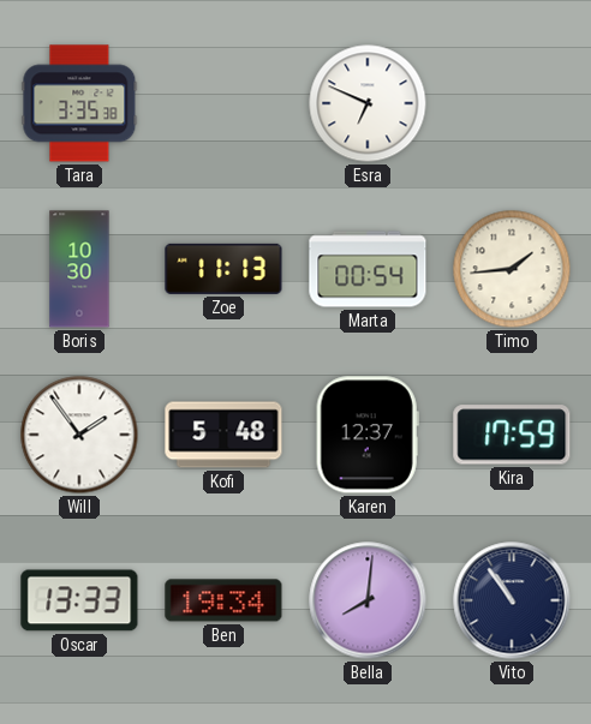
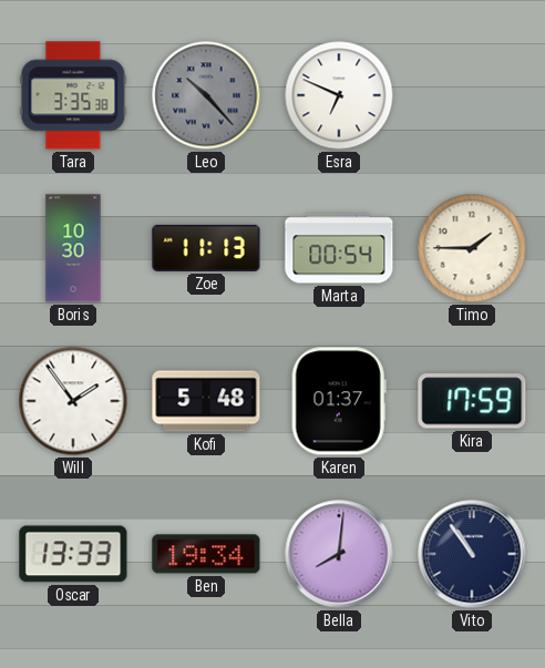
Leo: none -> 10:23
Timo: 1:44 -> 1:45
Karen: 12:37 -> 01:37
